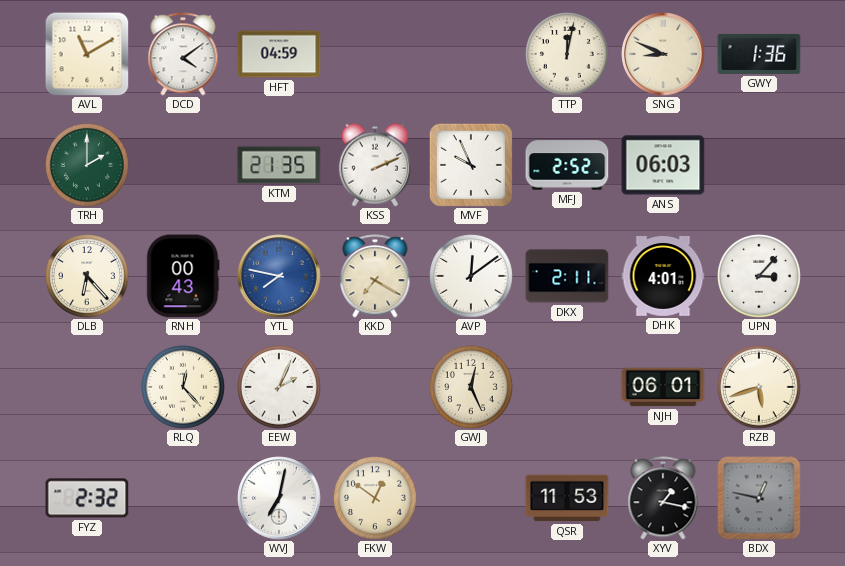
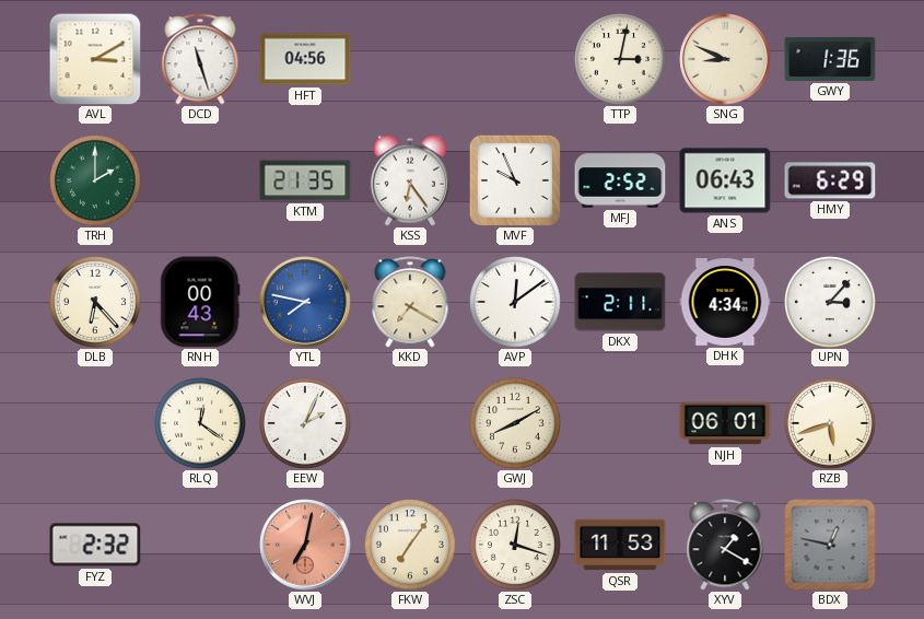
AVL: 11:10 -> 3:10
DCD: 4:09 -> 11:27
HFT: 04:59 -> 04:56
TTP: 12:02 -> 3:02
KSS: 2:11 -> 6:24
ANS: 06:03 -> 06:43
HMY: none -> 6:29
DHK: 4:01 -> 4:34
RLQ: 12:23 -> 12:21
GWJ: 12:26 -> 8:10
WVJ dial: white -> salmon
FKW: 12:51 -> 7:06
ZSC: none -> 12:18
XYV: 1:17 -> 1:20
